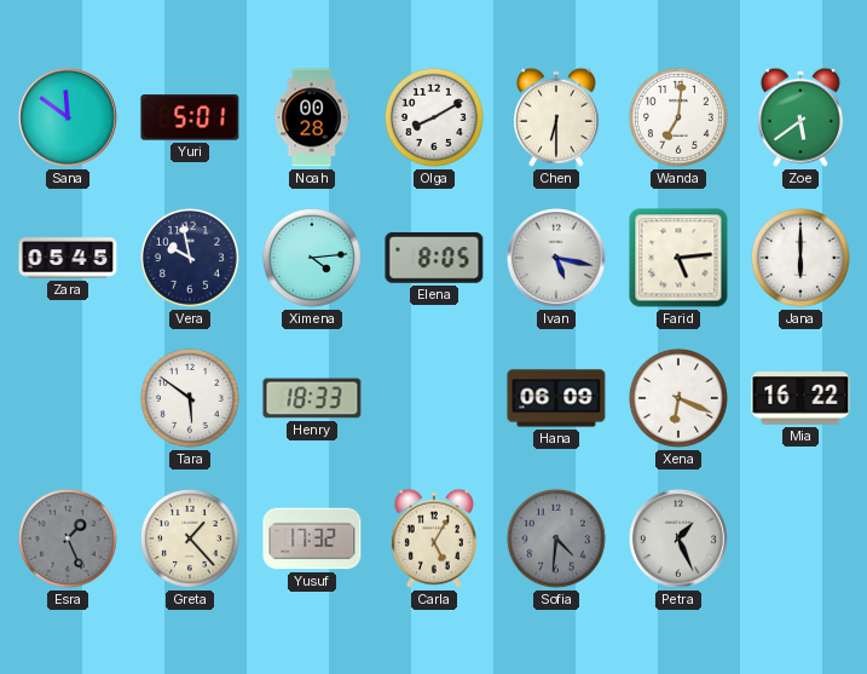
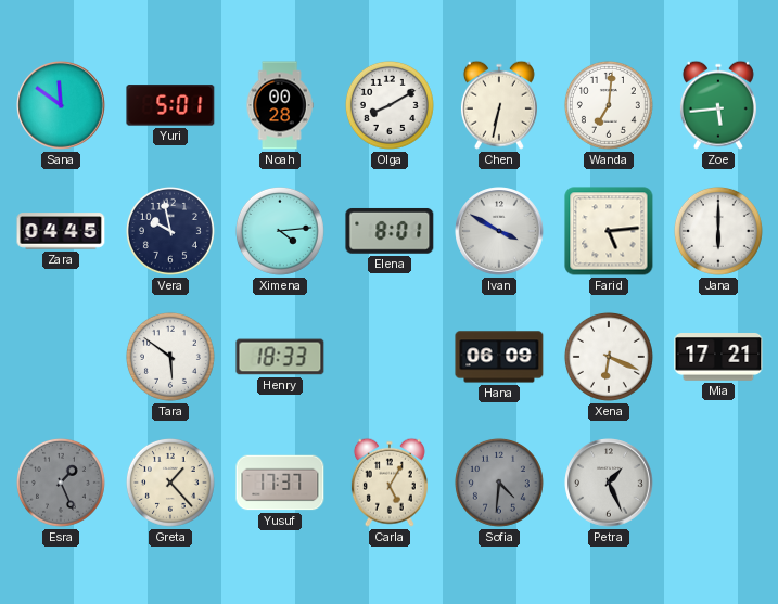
Chen: 6:30 -> 6:32
Zoe: 5:39 -> 5:44
Zara: 05:45 -> 04:45
Elena: 8:05 -> 8:01
Ivan: 5:17 -> 3:50
Mia: 16:22 -> 17:21
Yusuf: 17:32 -> 17:37
